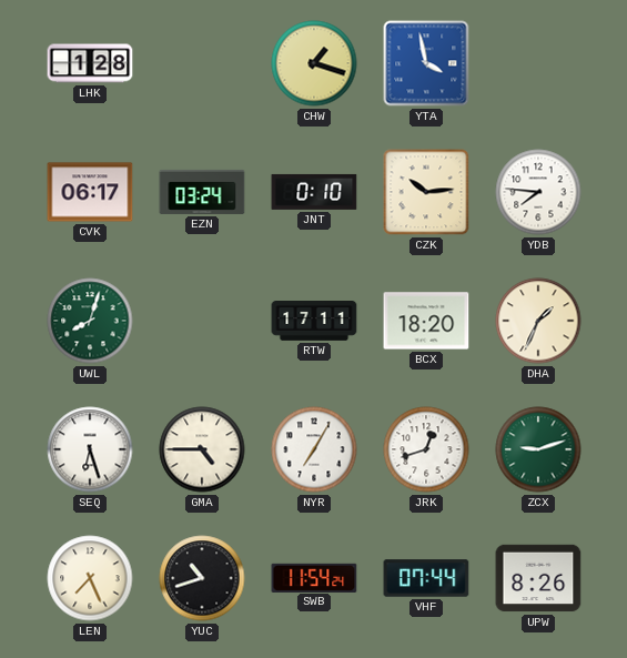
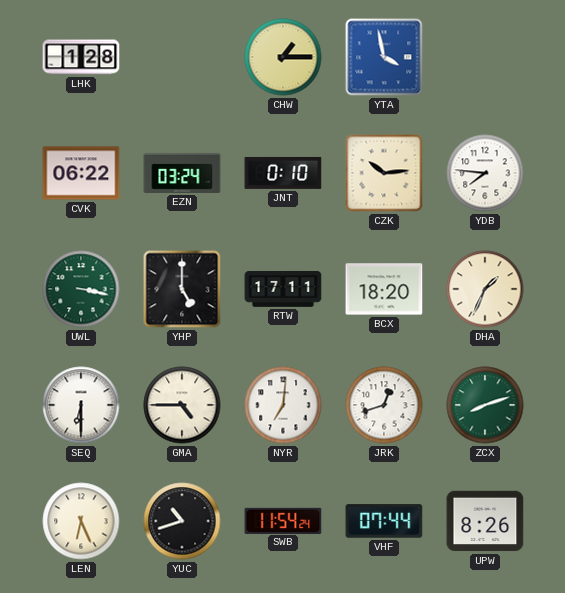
CHW: 1:18 -> 1:15
CVK: 06:17 -> 06:22
UWL: 8:03 -> 3:17
YHP: none -> 5:00
SEQ: 6:27 -> 6:30
NYR: 7:05 -> 7:01
ZCX: 9:12 -> 8:12
LEN: 7:26 -> 6:26
